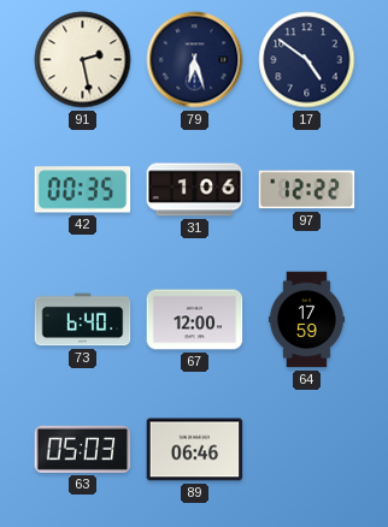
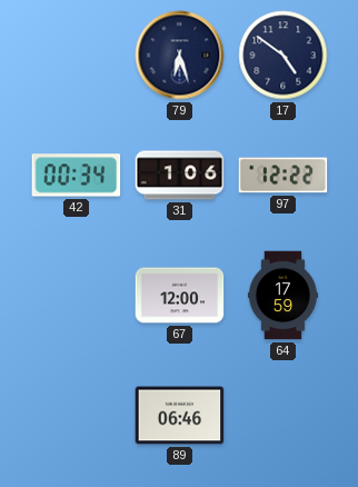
91: 2:28 -> none
42: 00:35 -> 00:34
73: 6:40 -> none
63: 05:03 -> none
